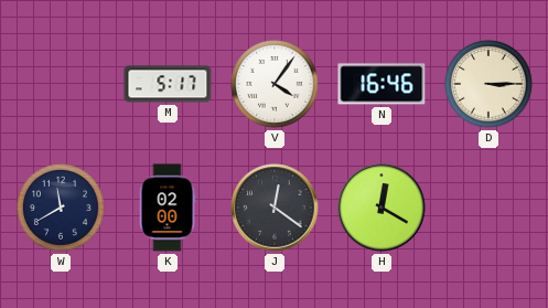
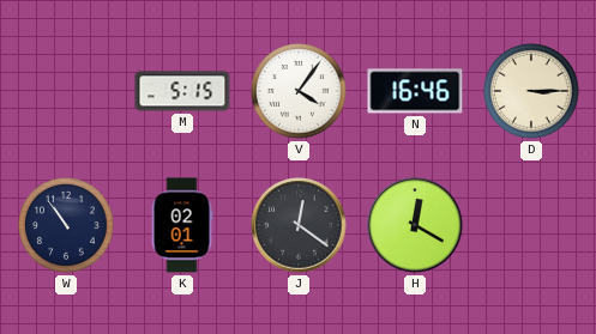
M: 5:17 -> 5:15
W: 11:40 -> 10:54
K: 02:00 -> 02:01
